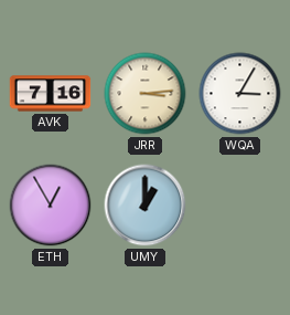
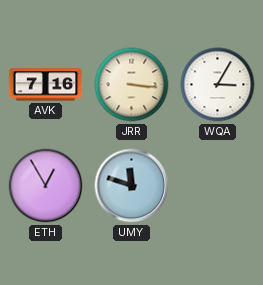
JRR: 3:14 -> 3:16
UMY: 1:00 -> 11:48
